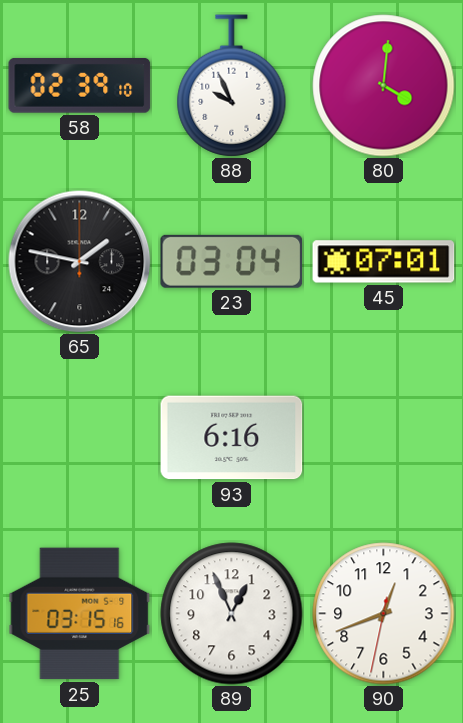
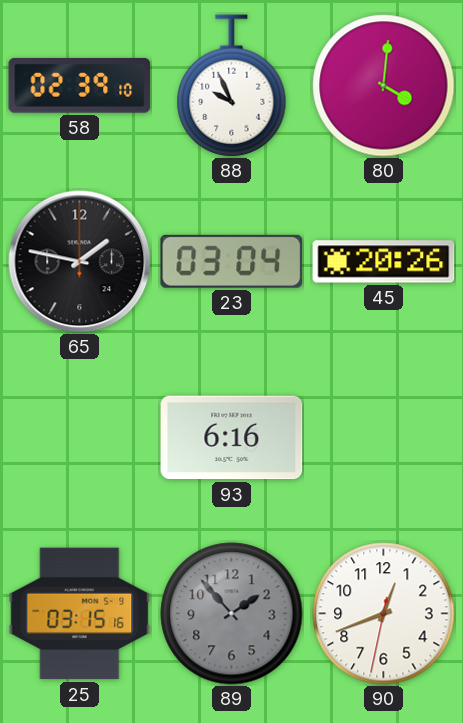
45: 07:01 -> 20:26
89: 12:56 -> 1:53
89 dial: white -> grey
